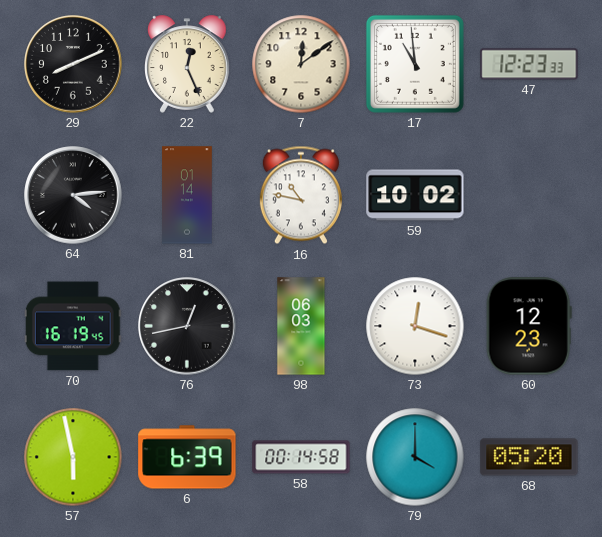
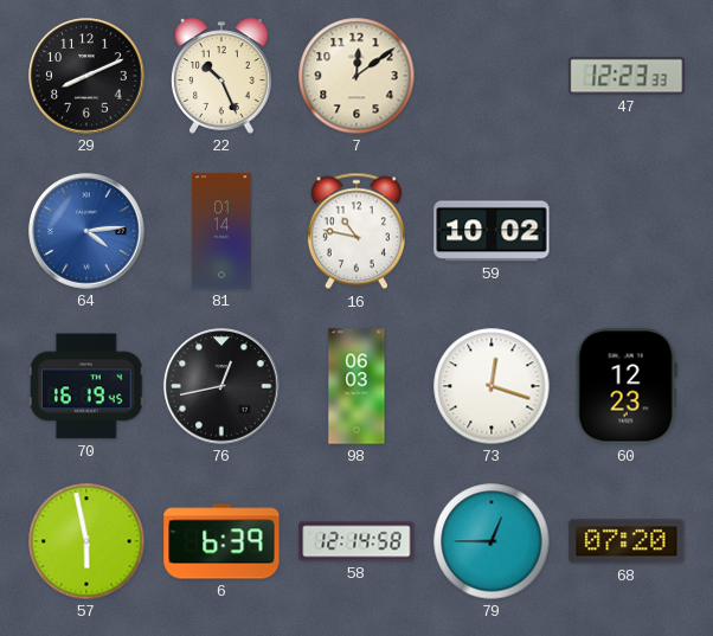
22: 12:26 -> 10:26
17: 10:59 -> none
64 dial: black -> blue
58: 00:14 -> 12:14
79: 4:00 -> 12:45
68: 05:20 -> 07:20
